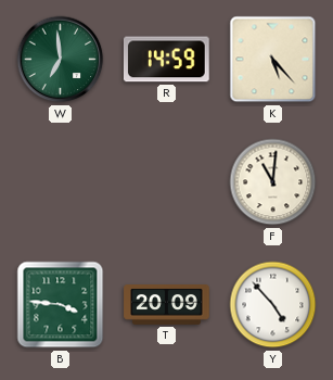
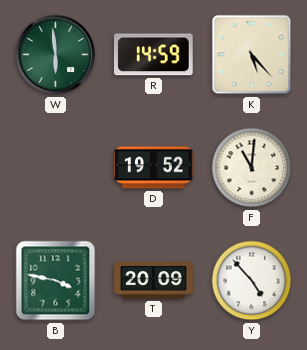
W: 6:59 -> 5:59
D: none -> 19:52
B: 3:46 -> 3:47
